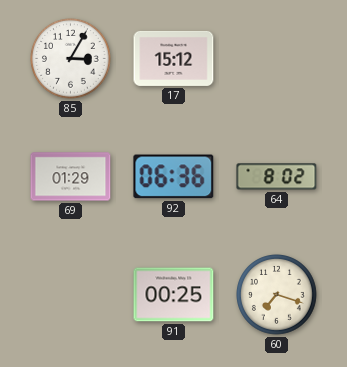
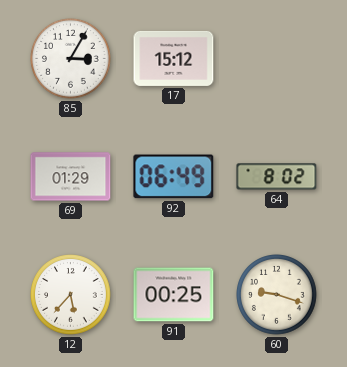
92: 06:36 -> 06:49
12: none -> 5:37
60: 7:18 -> 9:18
